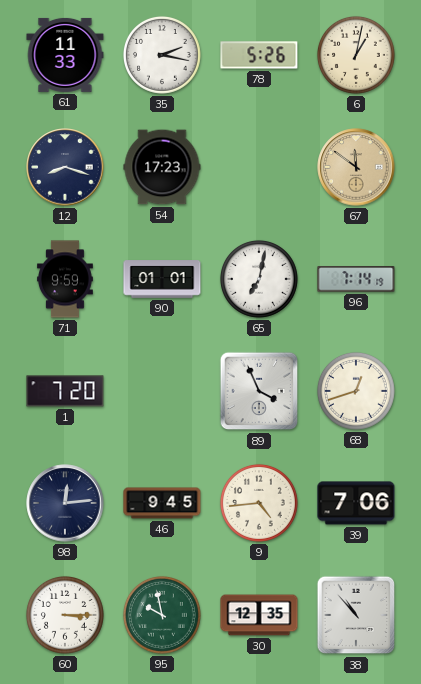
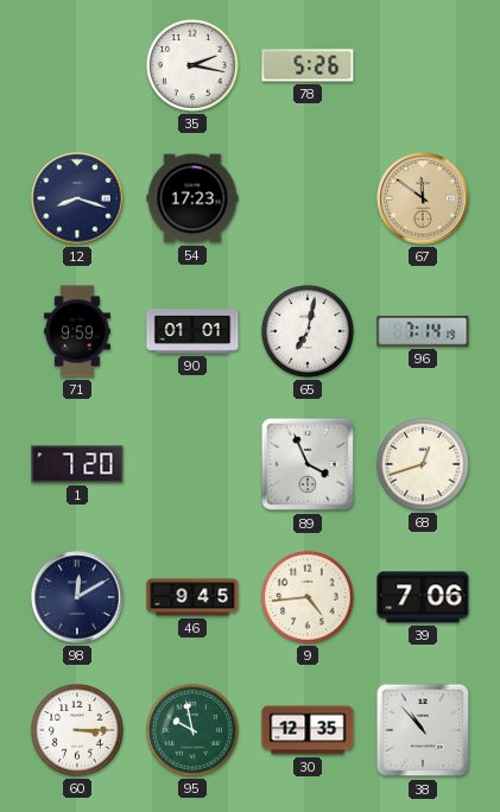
61: 11:33 -> none
6: 1:02 -> none
98: 12:14 -> 12:10
